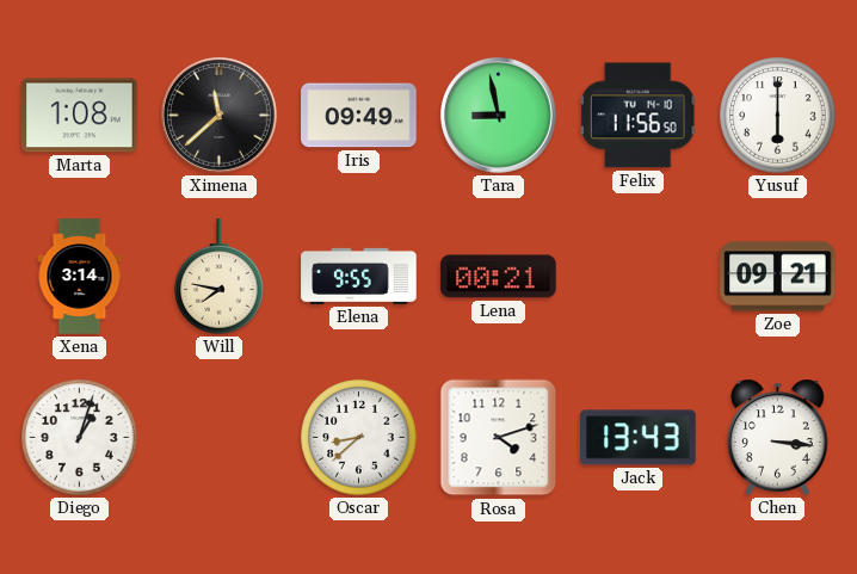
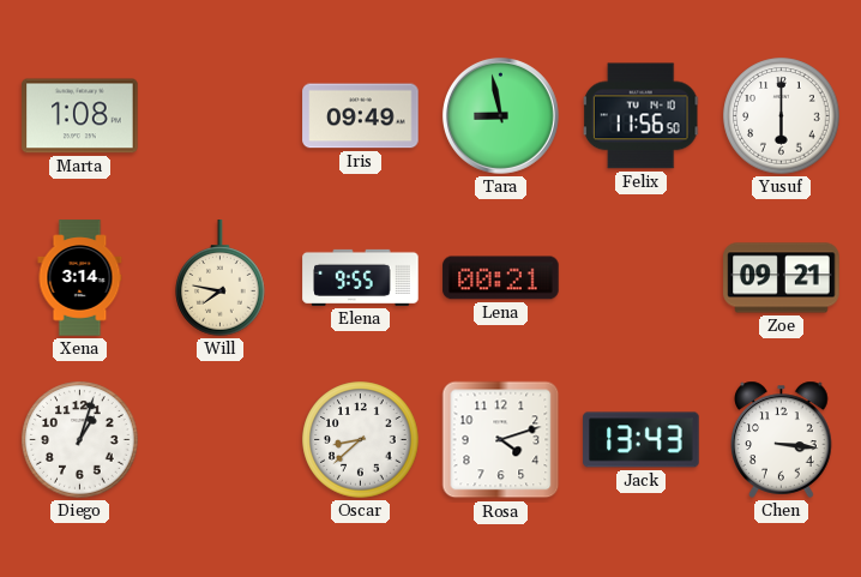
Ximena: 11:38 -> none
